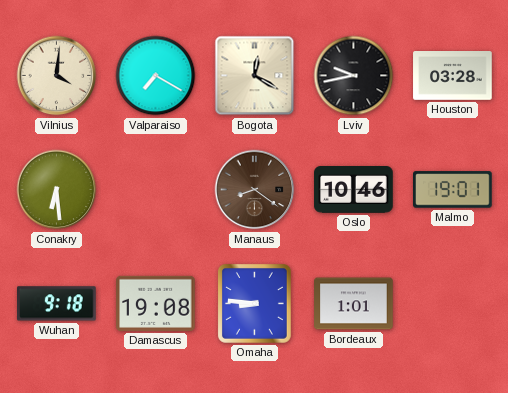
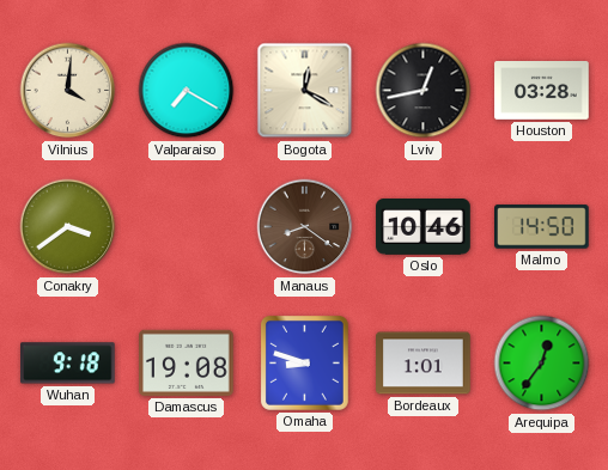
Lviv: 9:43 -> 12:43
Conakry: 6:29 -> 3:39
Malmo: 19:01 -> 14:50
Omaha: 8:46 -> 8:48
Arequipa: none -> 12:36
